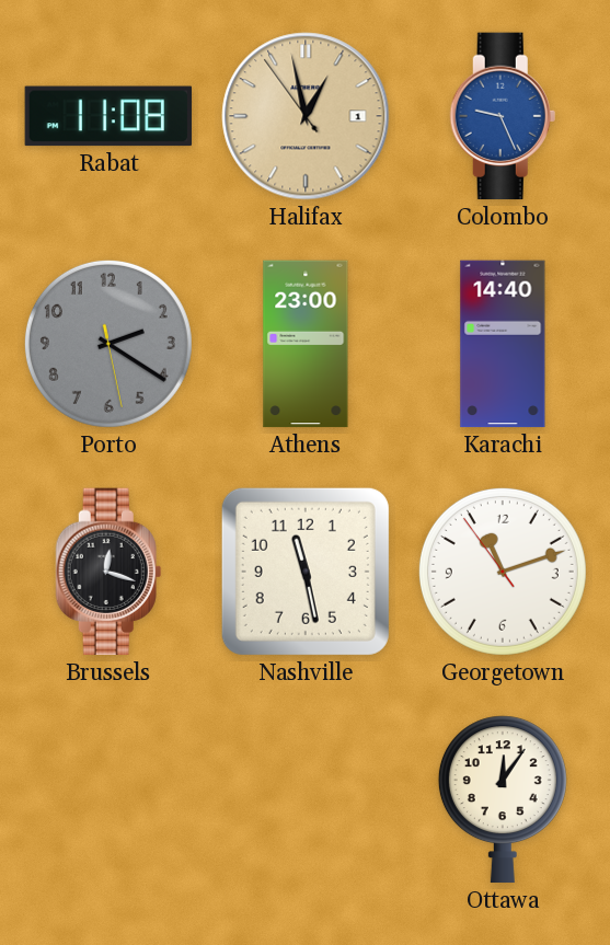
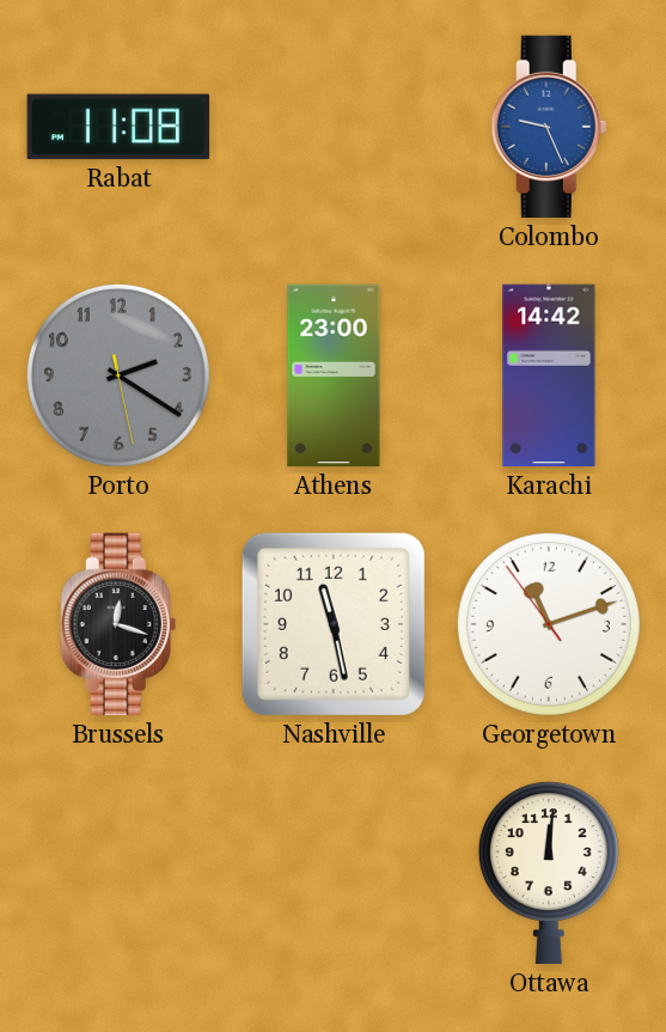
Halifax: 12:57 -> none
Karachi: 14:40 -> 14:42
Ottawa: 12:06 -> 12:01
